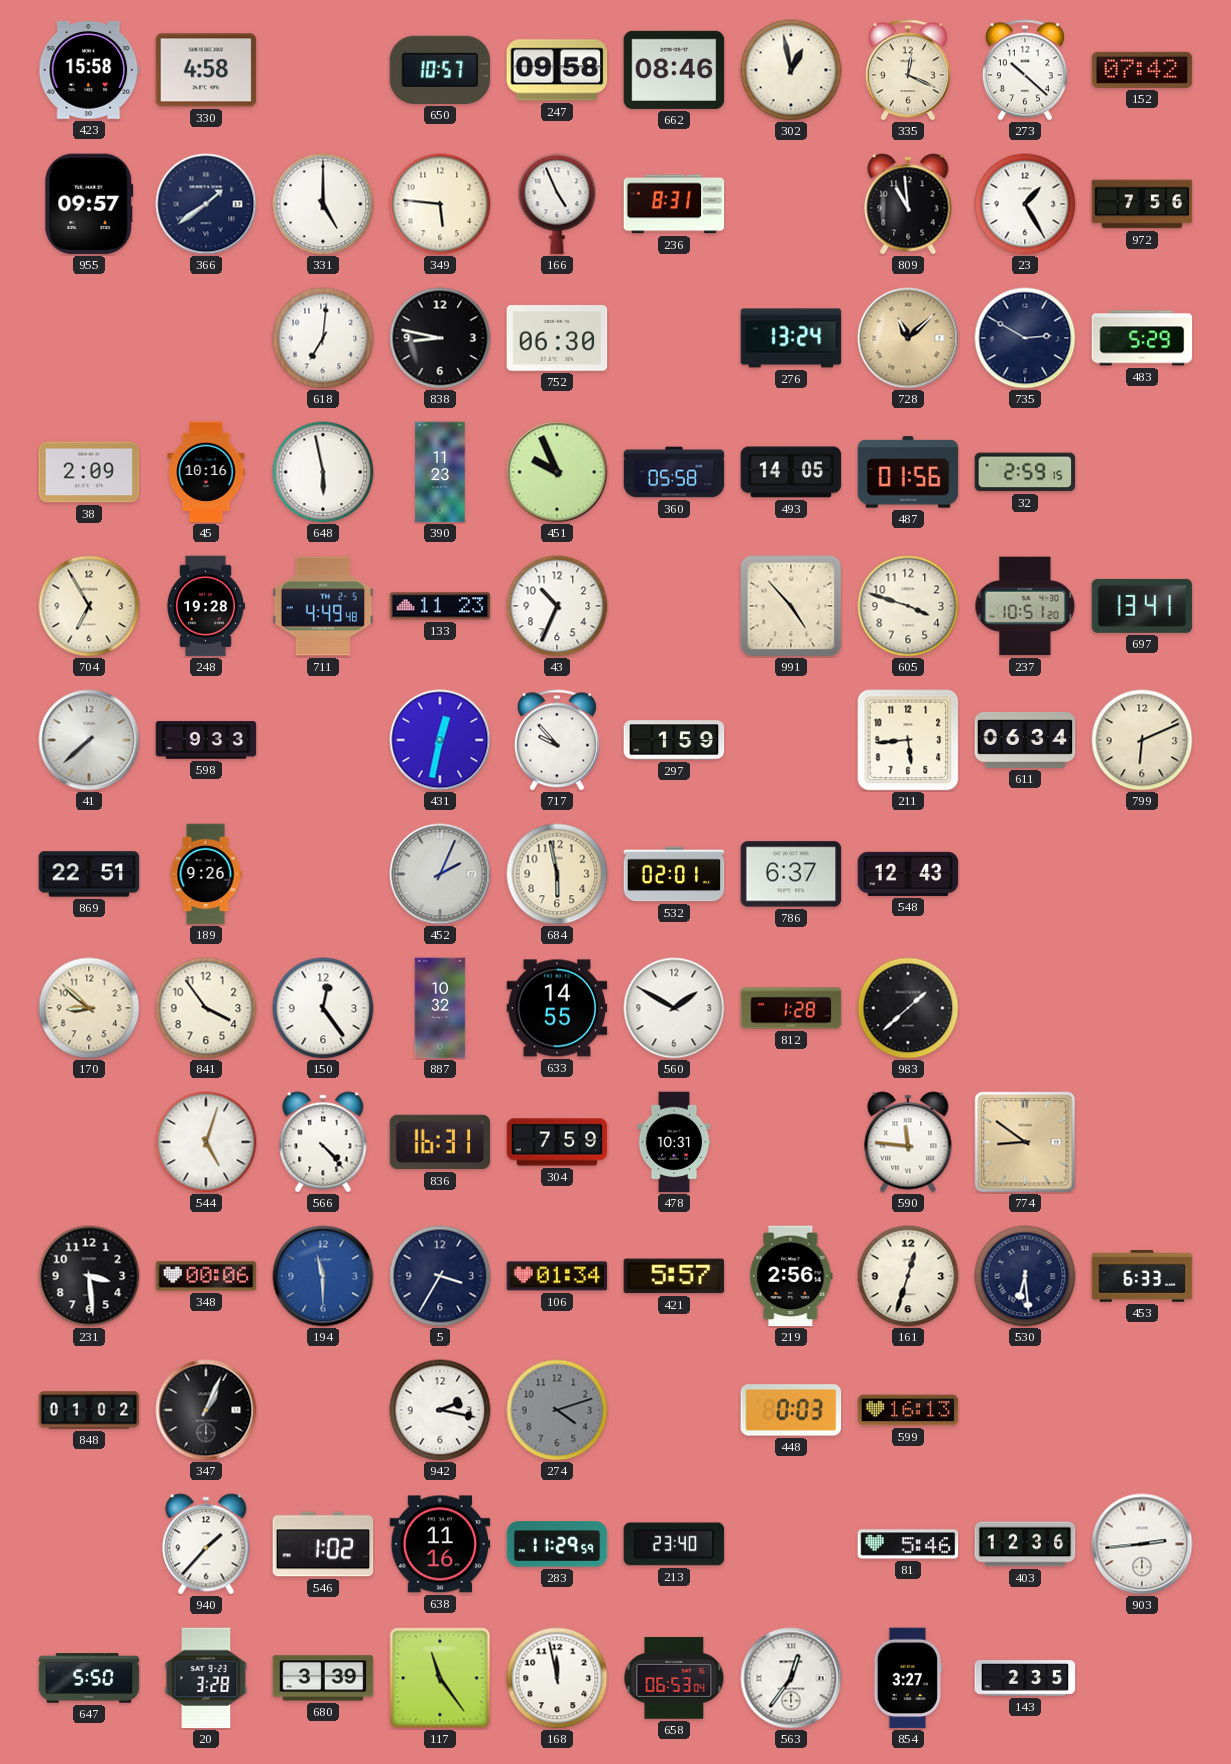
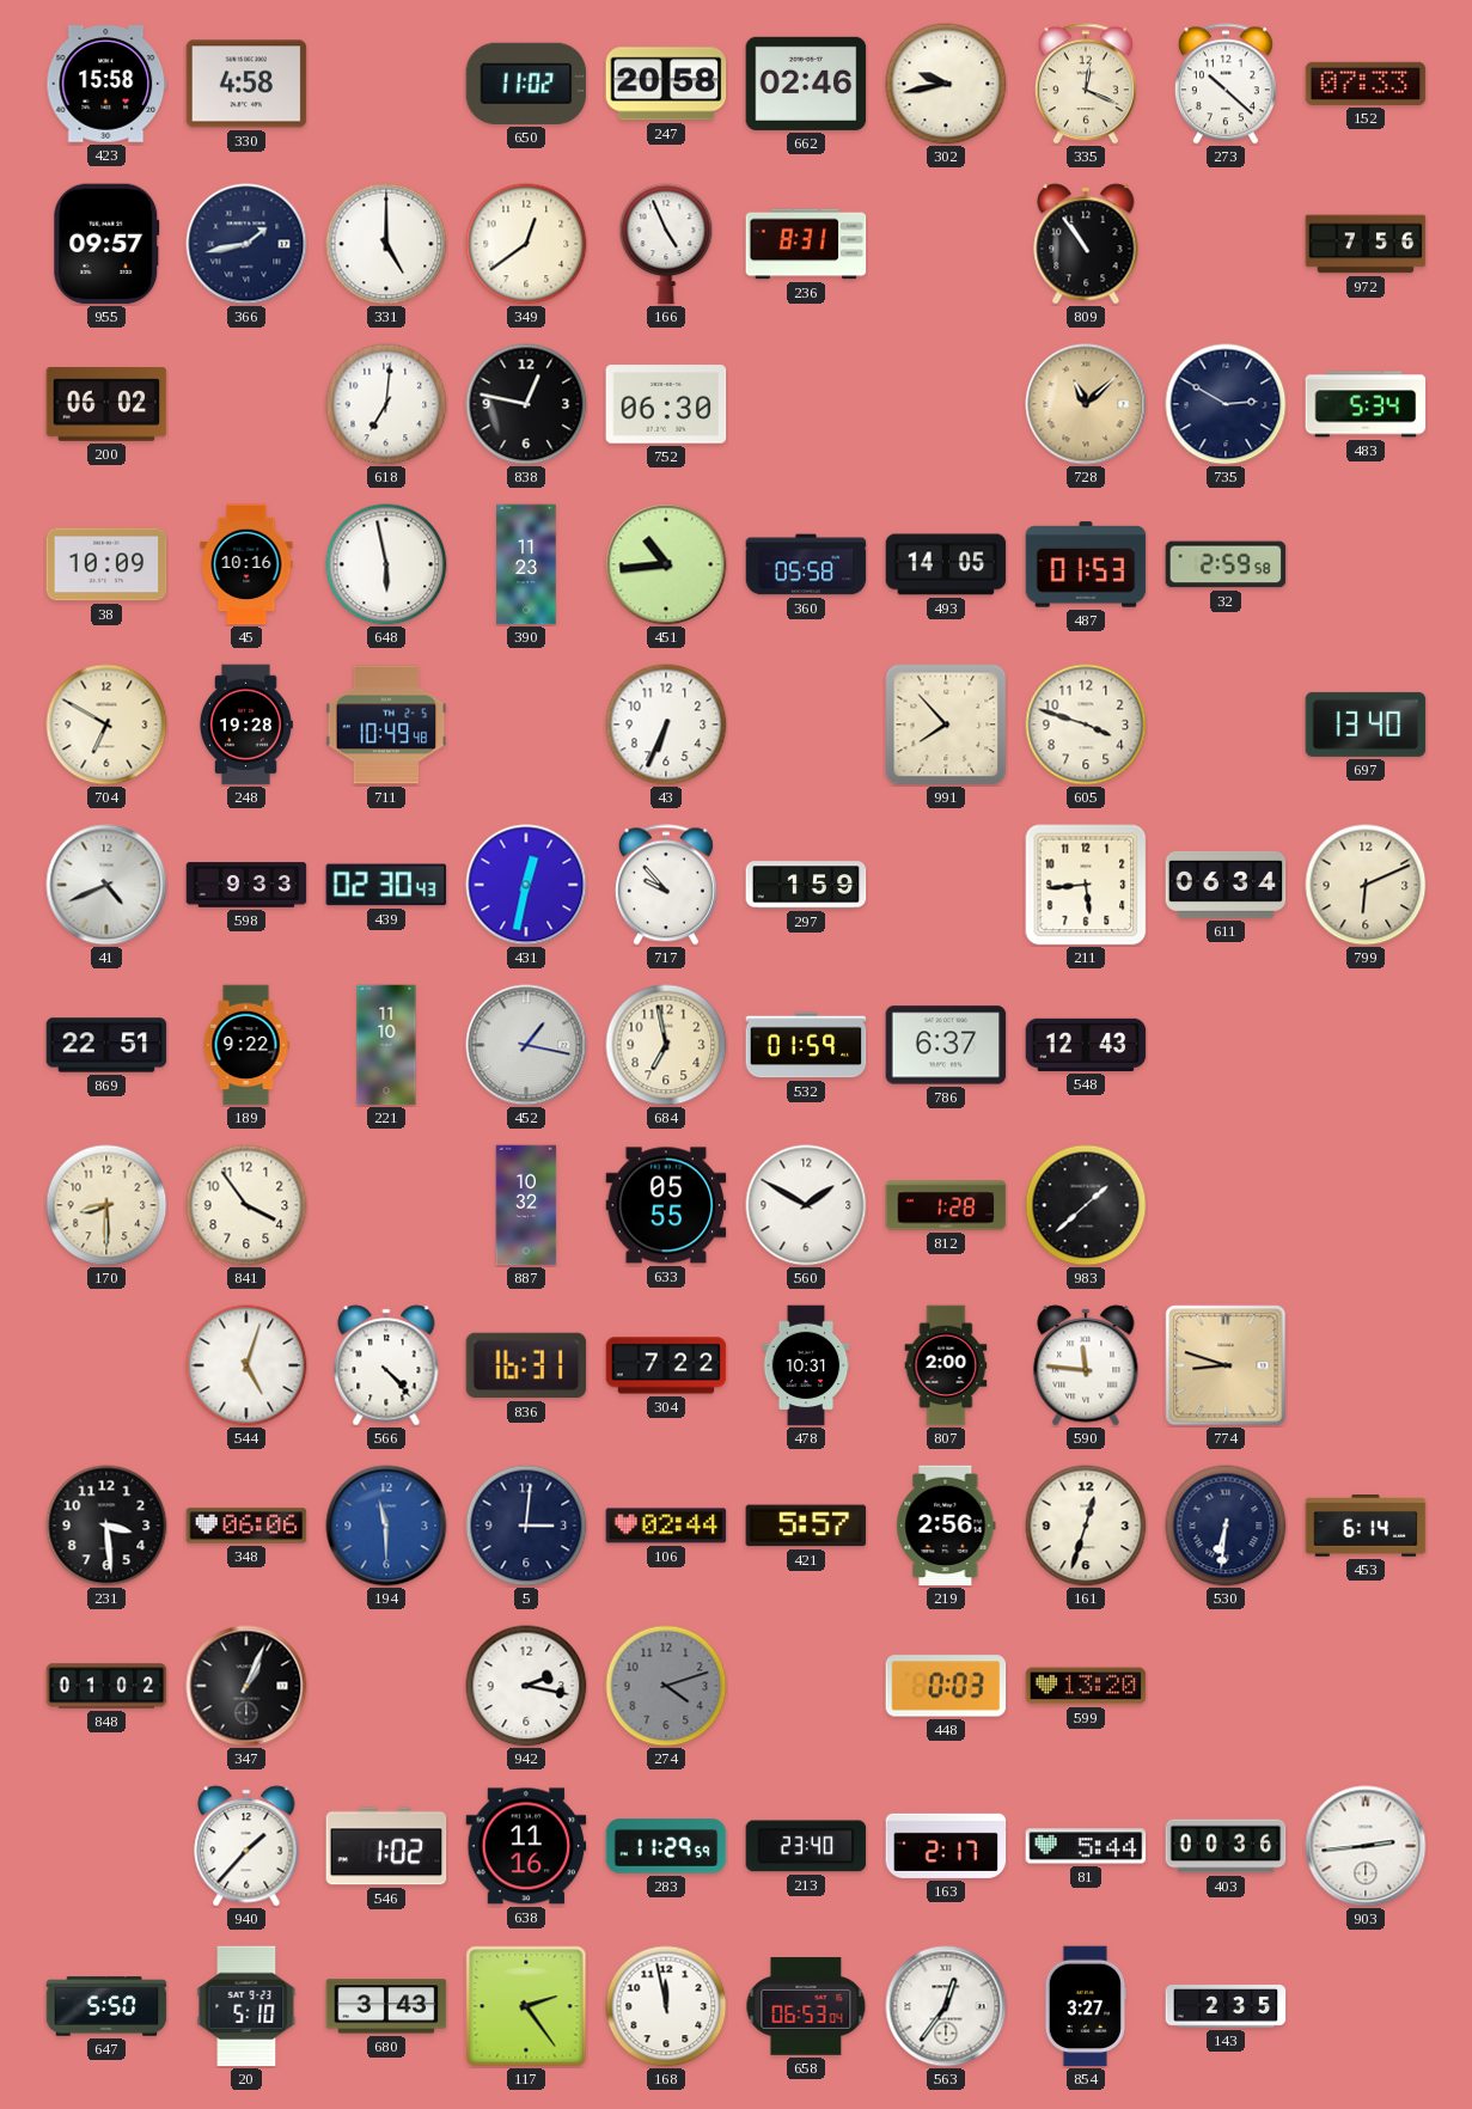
650: 10:57 -> 11:02
247: 09:58 -> 20:58
662: 08:46 -> 02:46
302: 12:58 -> 9:43
152: 07:42 -> 07:33
366: 1:39 -> 1:43
349: 5:46 -> 12:39
809: 10:59 -> 10:54
23: 1:25 -> none
200: none -> 06:02
838: 8:47 -> 12:47
276: 13:24 -> none
483: 5:29 -> 5:34
38: 2:09 -> 10:09
451: 9:56 -> 10:44
487: 01:56 -> 01:53
32: 2:59:15 -> 2:59:58
704: 6:55 -> 6:50
711: 4:49 -> 10:49
133: 11:23 -> none
43: 10:34 -> 6:34
991: 4:53 -> 7:53
237: 10:51 -> none
697: 13:41 -> 13:40
41: 7:38 -> 4:41
439: none -> 02:30
189: 9:26 -> 9:22
221: none -> 11:10
452: 2:04 -> 1:17
684: 5:58 -> 6:58
532: 02:01 -> 01:59
170: 8:52 -> 8:30
150: 12:24 -> none
633: 14:55 -> 05:55
304: 7:59 -> 7:22
807: none -> 2:00
774: 8:51 -> 8:48
348: 00:06 -> 06:06
5: 3:35 -> 3:01
106: 01:34 -> 02:44
530: 6:29 -> 6:31
453: 6:33 -> 6:14
599: 16:13 -> 13:20
163: none -> 2:17
81: 5:46 -> 5:44
403: 12:36 -> 00:36
20: 3:28 -> 5:10
680: 3:39 -> 3:43
117: 11:24 -> 2:24
